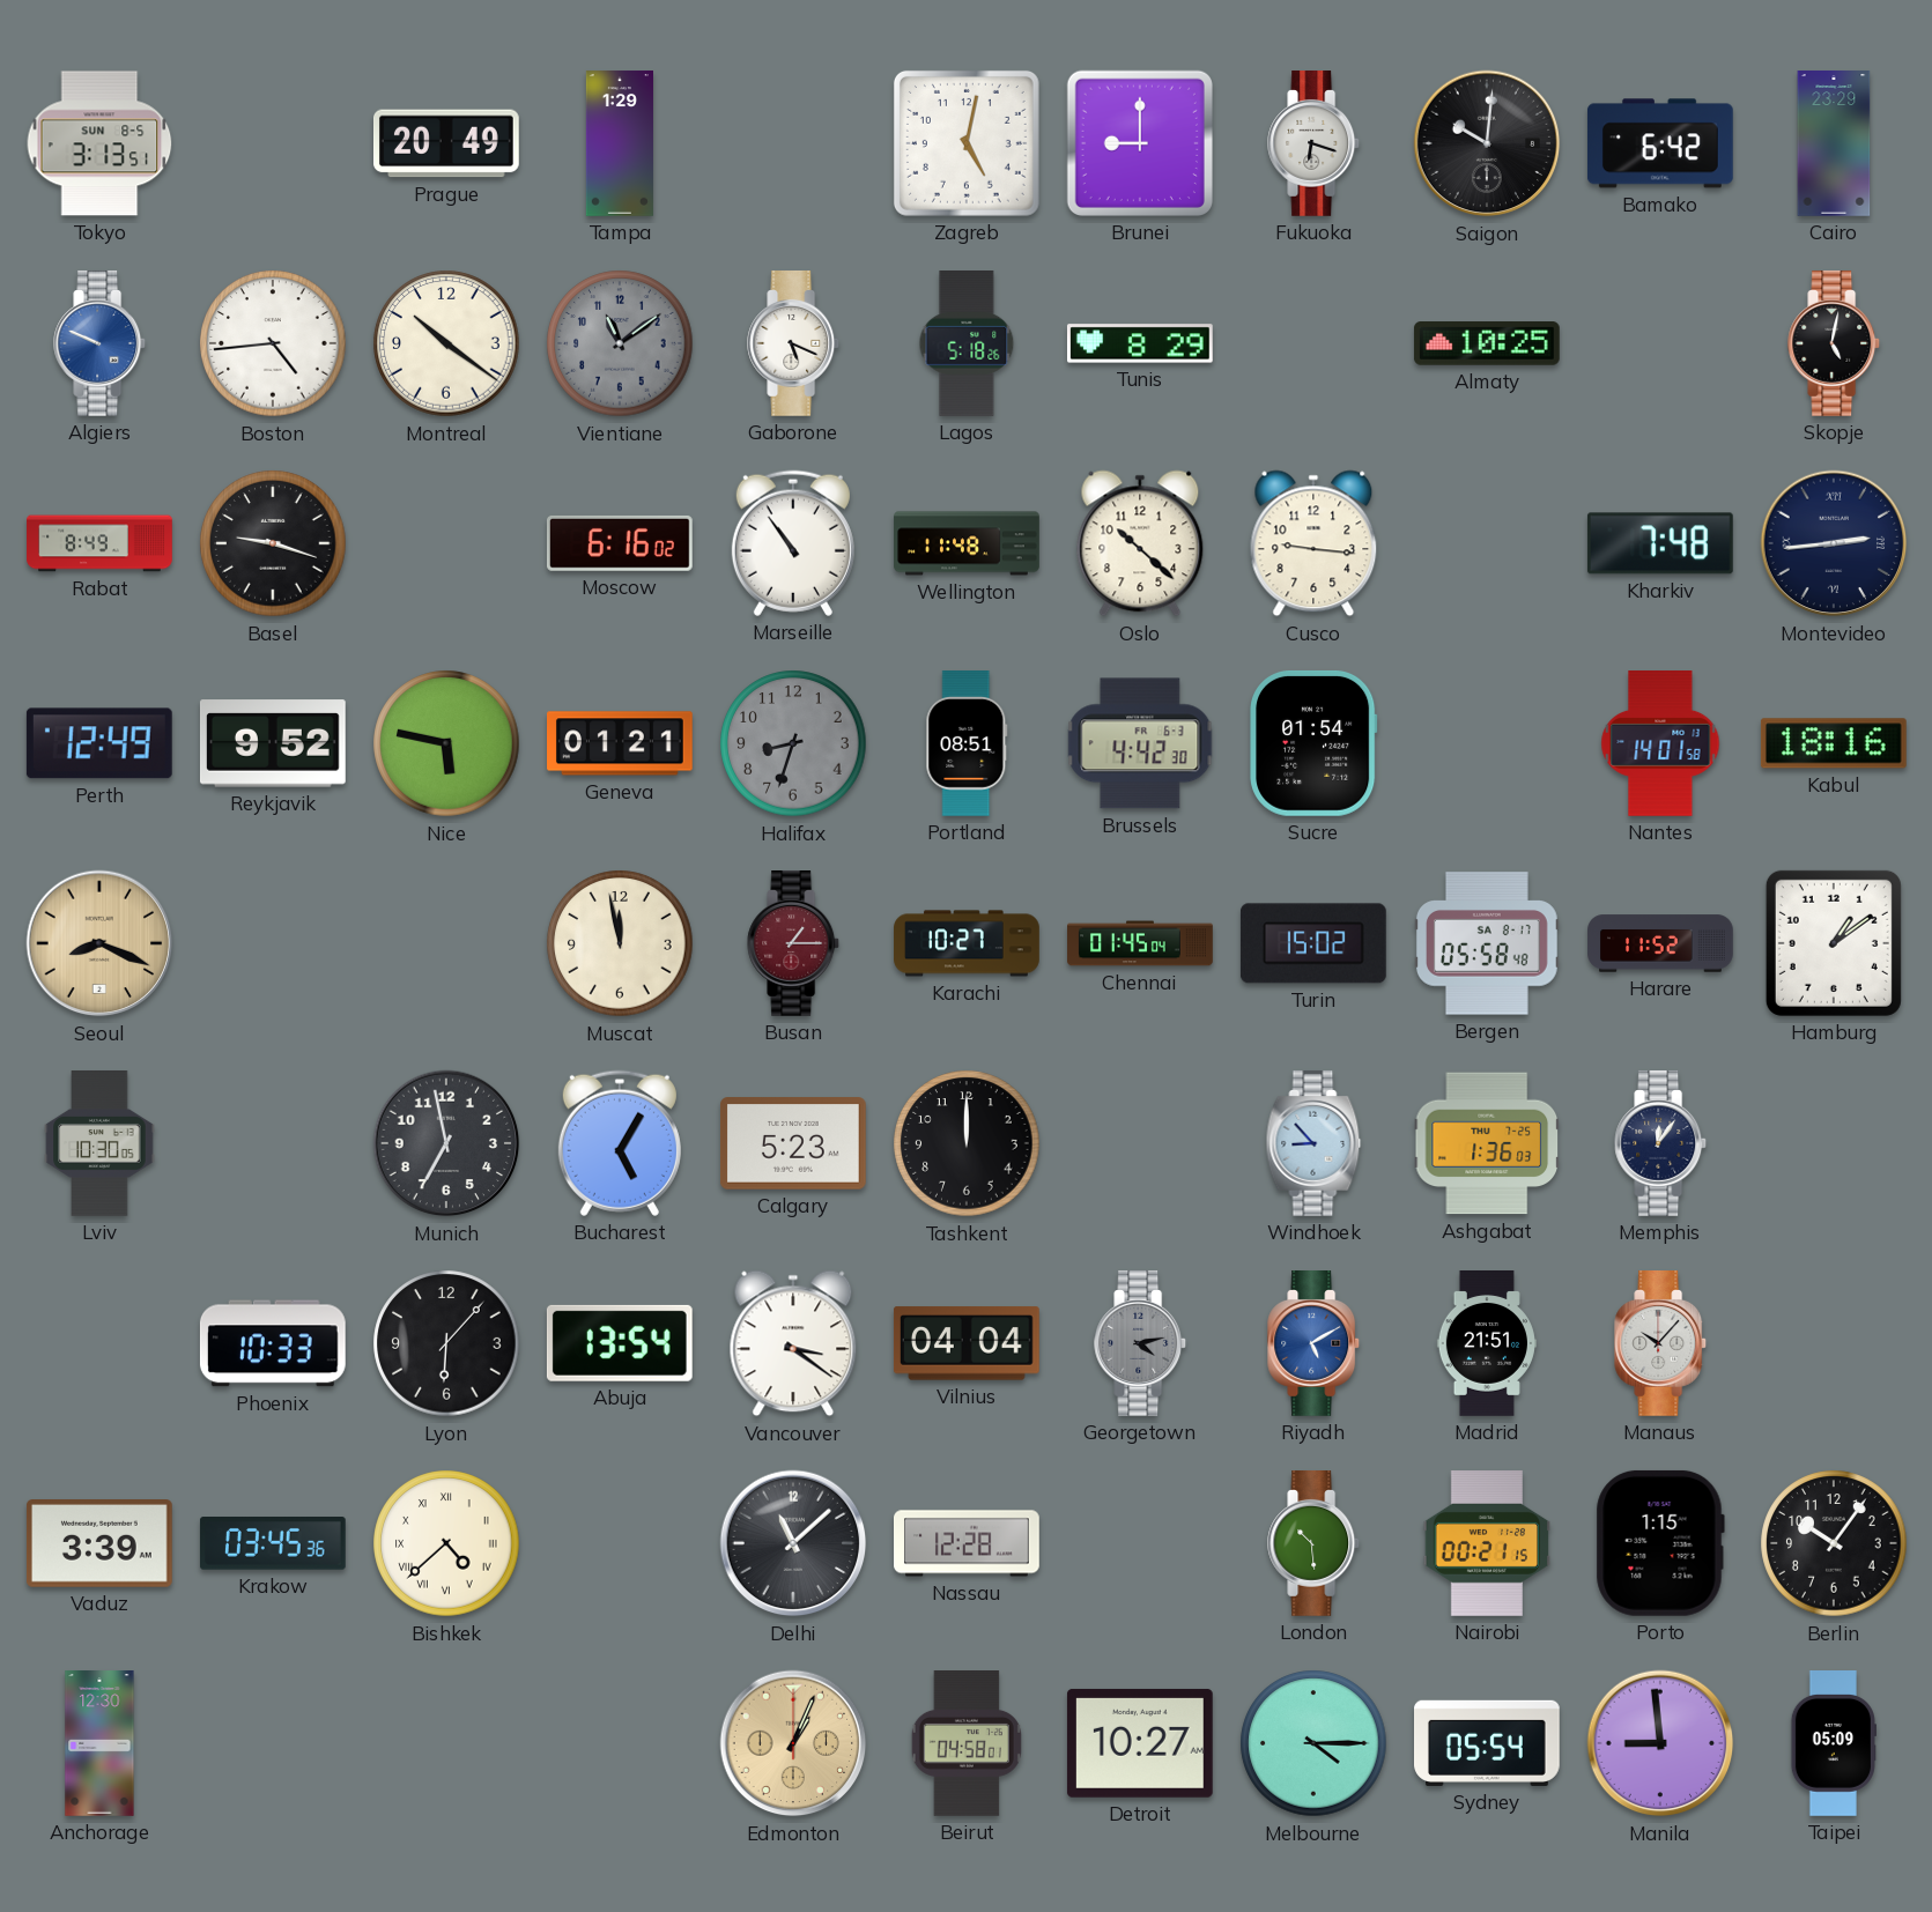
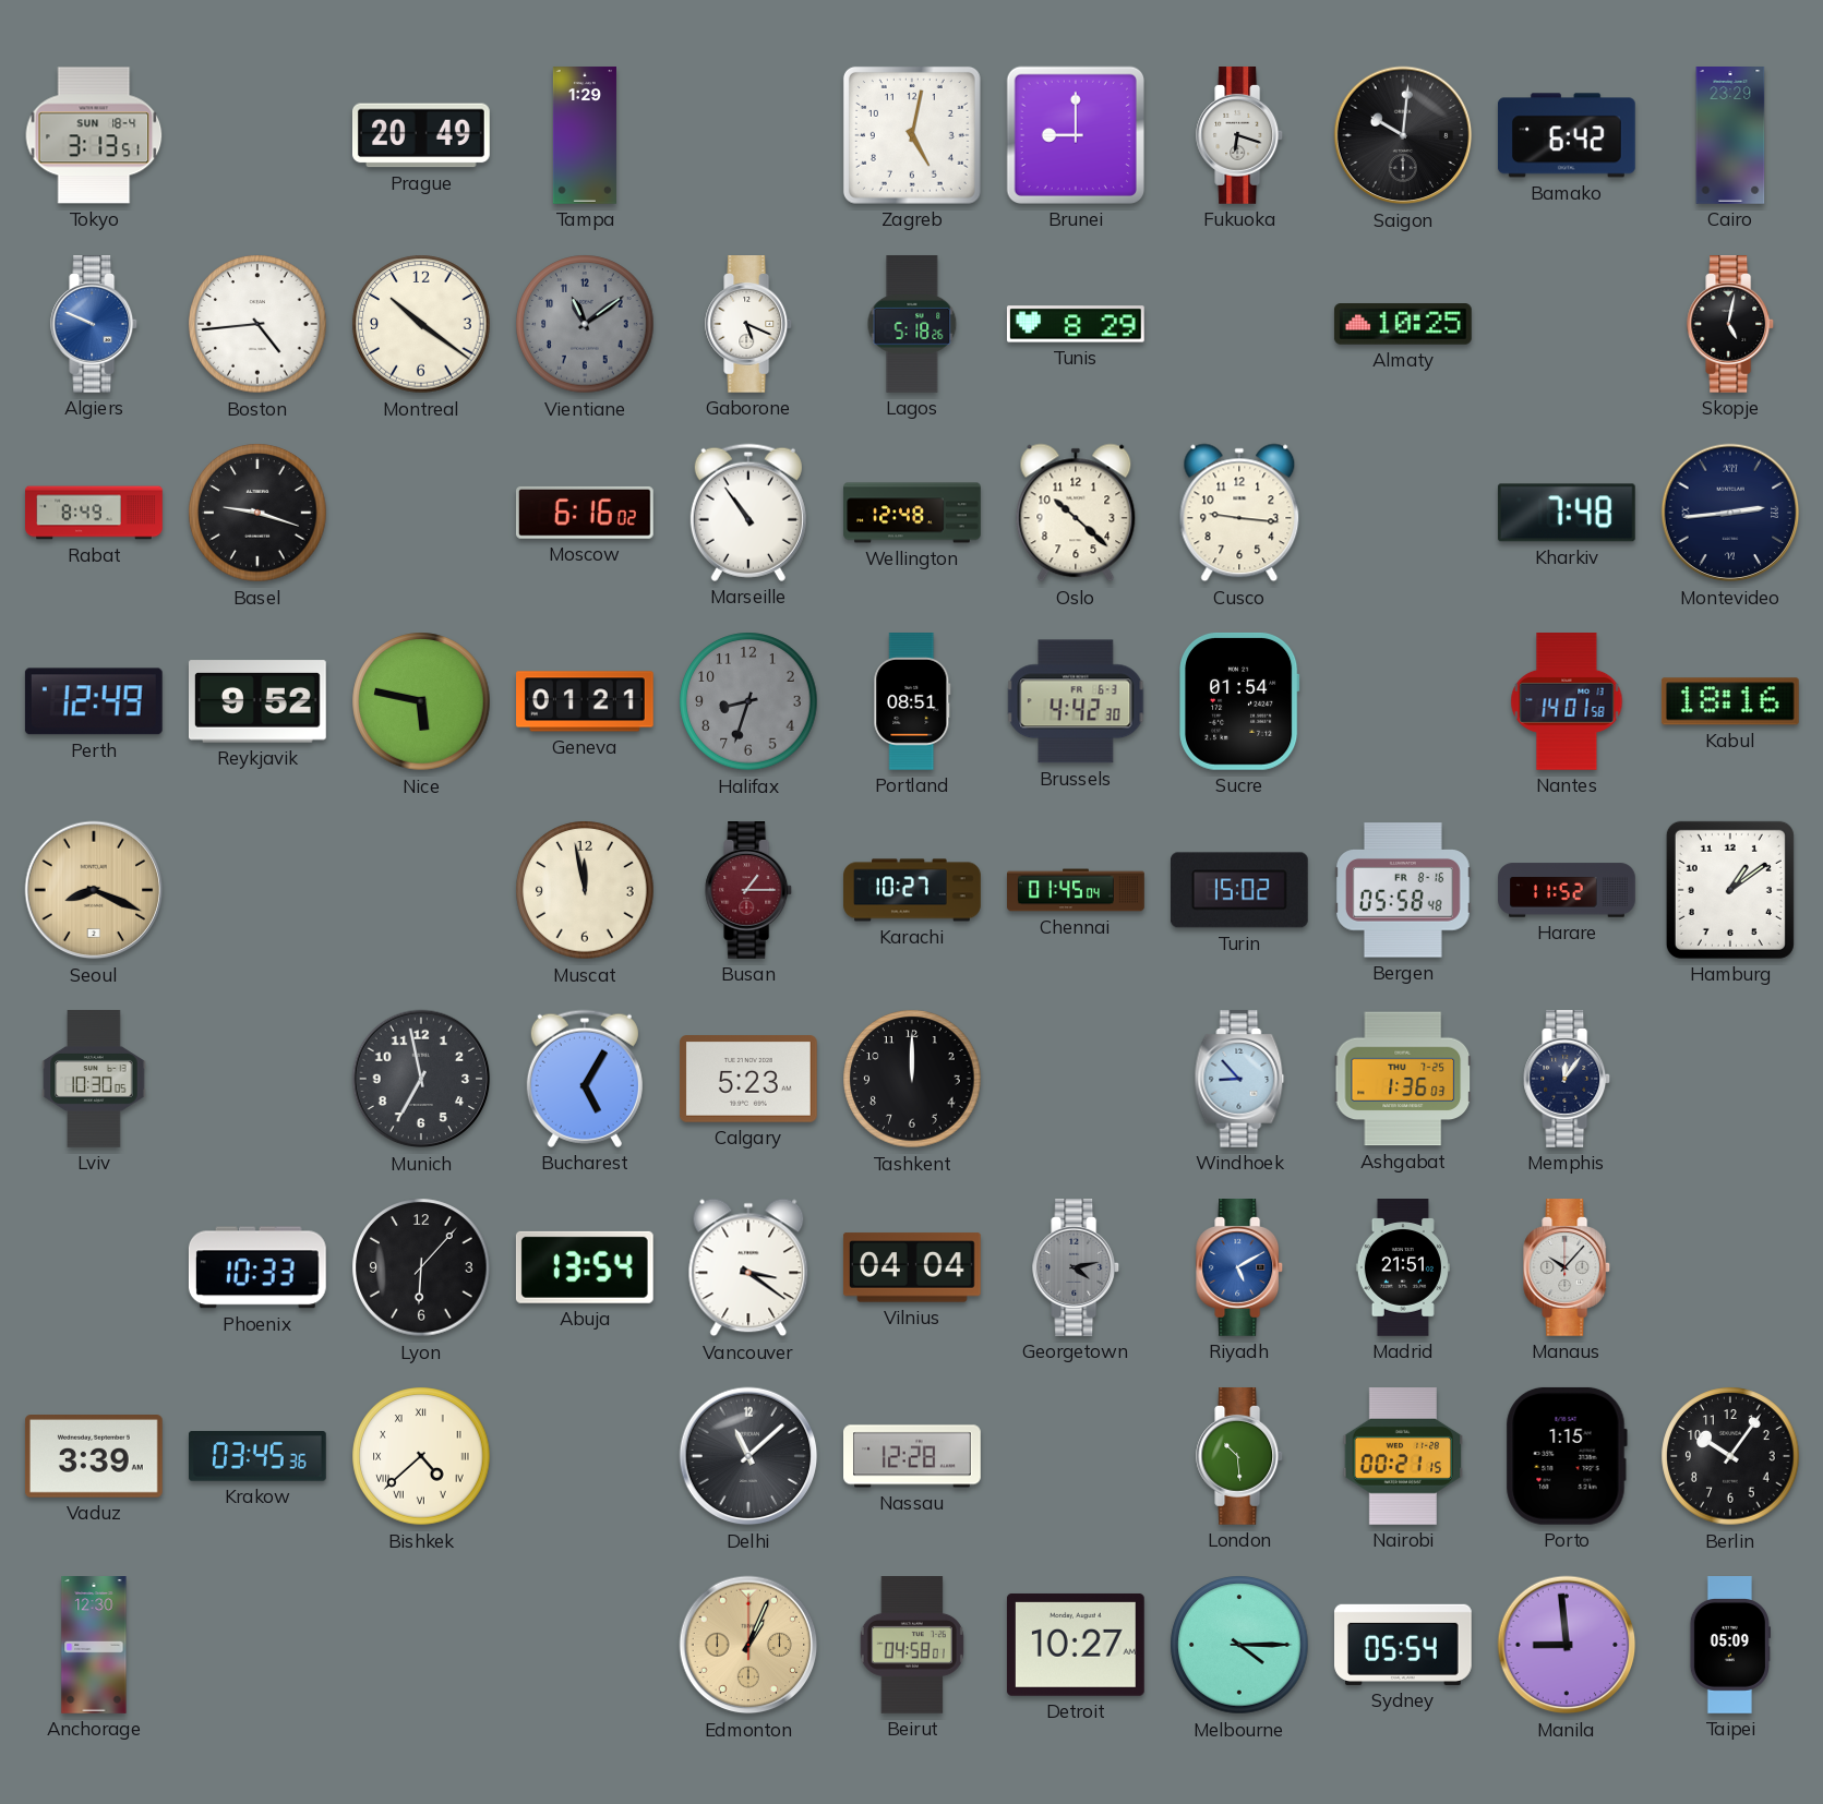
Tokyo date: SUN 8-5 -> SUN 18-4
Wellington: 11:48 -> 12:48
Bergen date: SA 8-17 -> FR 8-16
